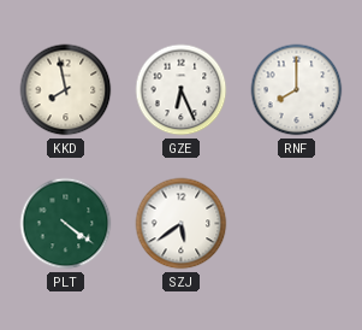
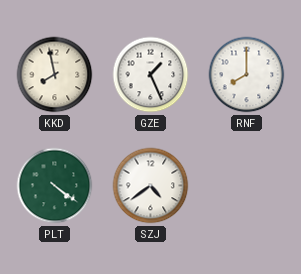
GZE: 6:26 -> 1:26
SZJ: 5:39 -> 4:39
